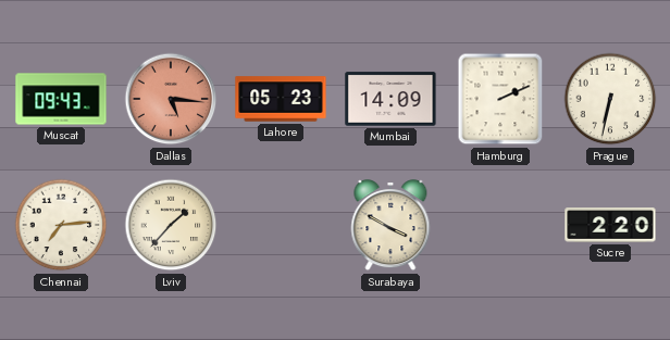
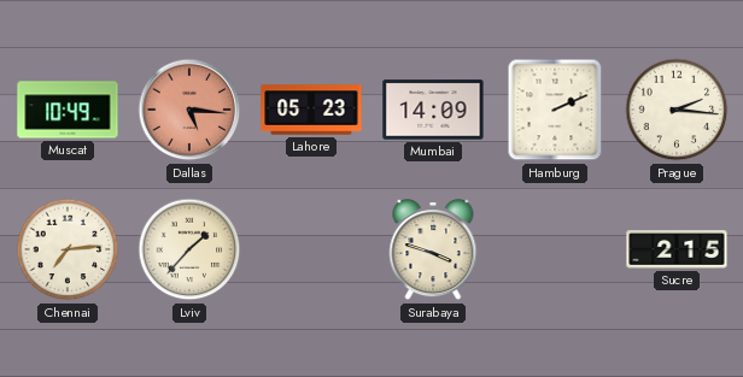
Muscat: 09:43 -> 10:49
Prague: 6:32 -> 2:16
Surabaya: 3:50 -> 3:48
Sucre: 2:20 -> 2:15
